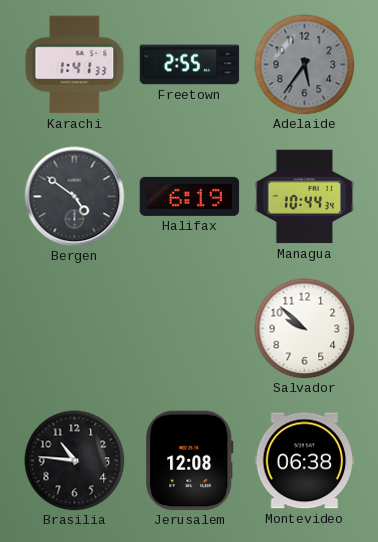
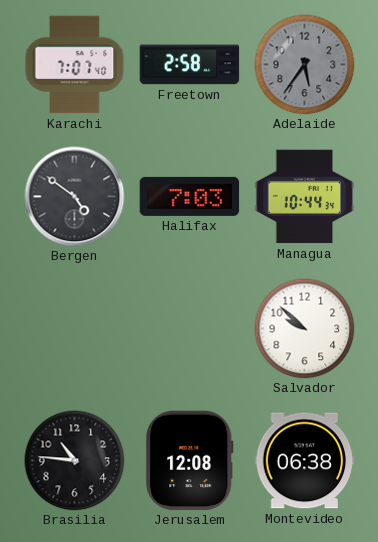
Karachi: 1:41 -> 7:07
Freetown: 2:55 -> 2:58
Halifax: 6:19 -> 7:03
